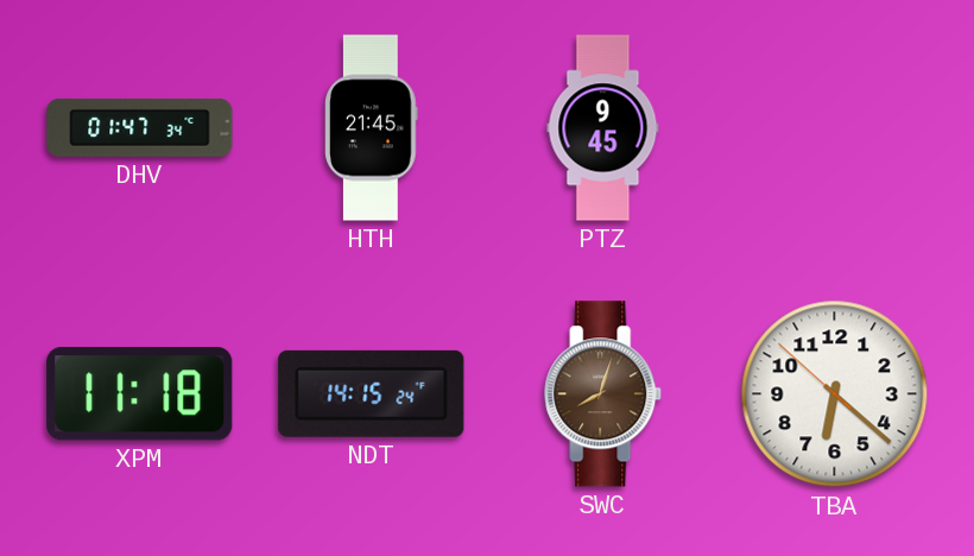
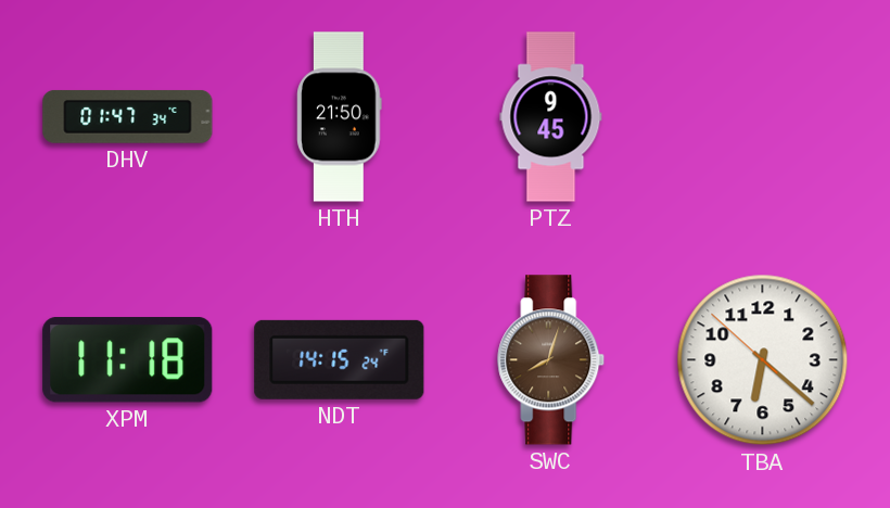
HTH: 21:45 -> 21:50
